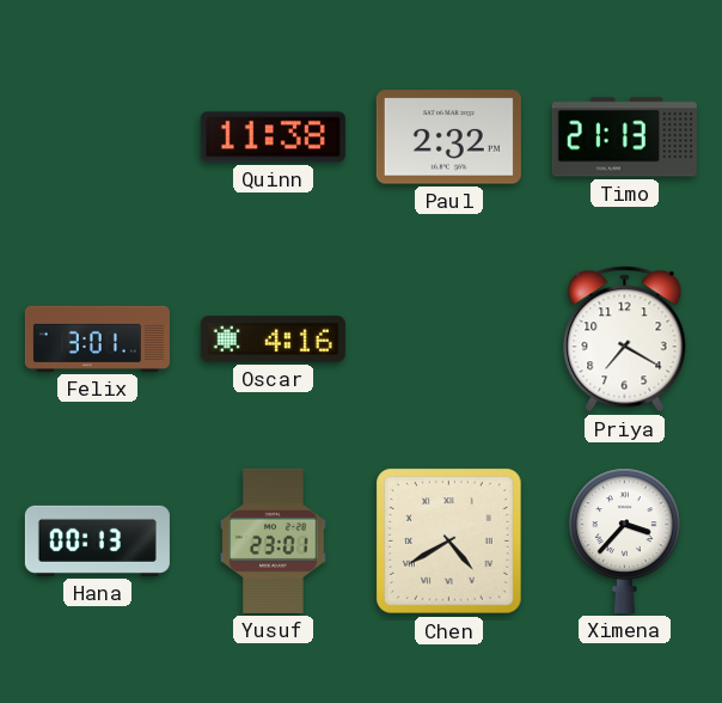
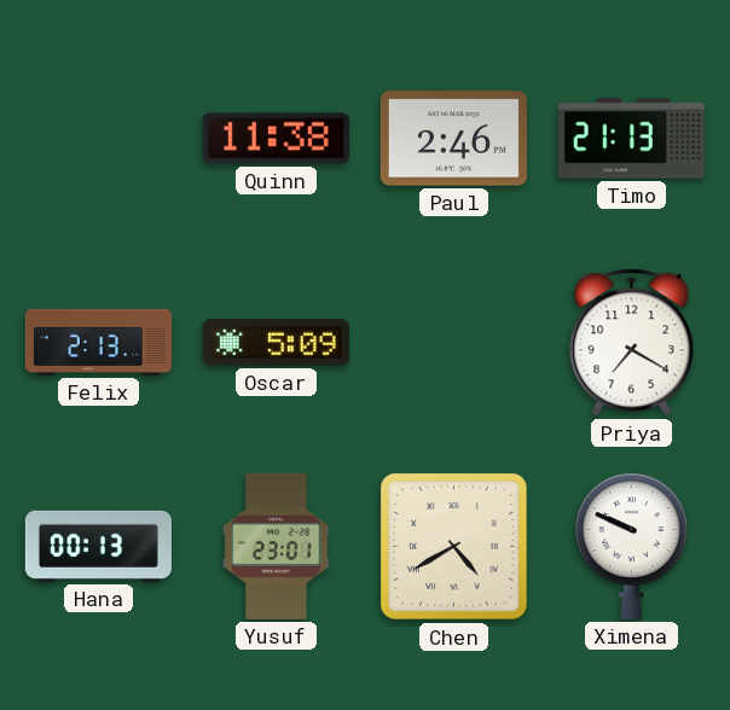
Paul: 2:32 -> 2:46
Felix: 3:01 -> 2:13
Oscar: 4:16 -> 5:09
Ximena: 3:37 -> 9:49
